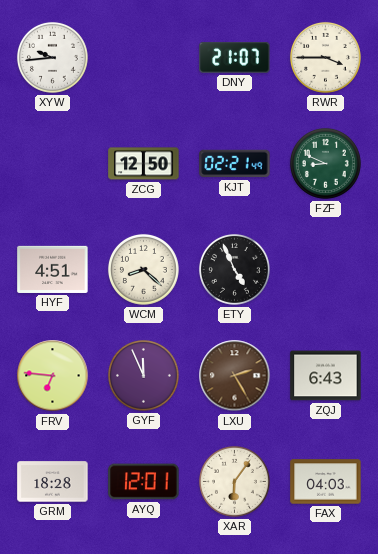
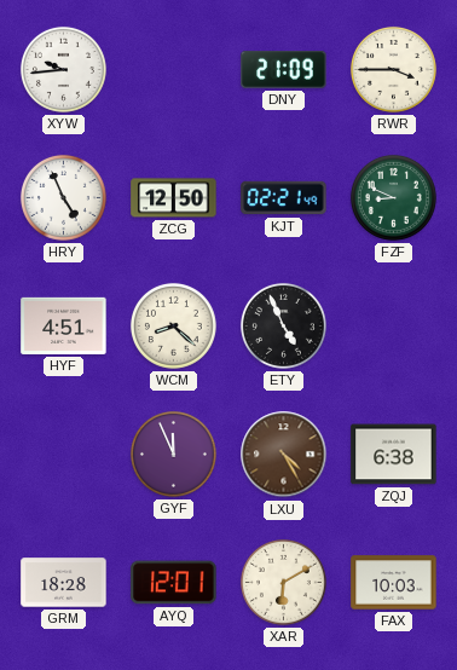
DNY: 21:07 -> 21:09
HRY: none -> 4:56
FRV: 6:46 -> none
LXU: 2:25 -> 4:25
ZQJ: 6:43 -> 6:38
XAR: 6:06 -> 6:10
FAX: 04:03 -> 10:03
